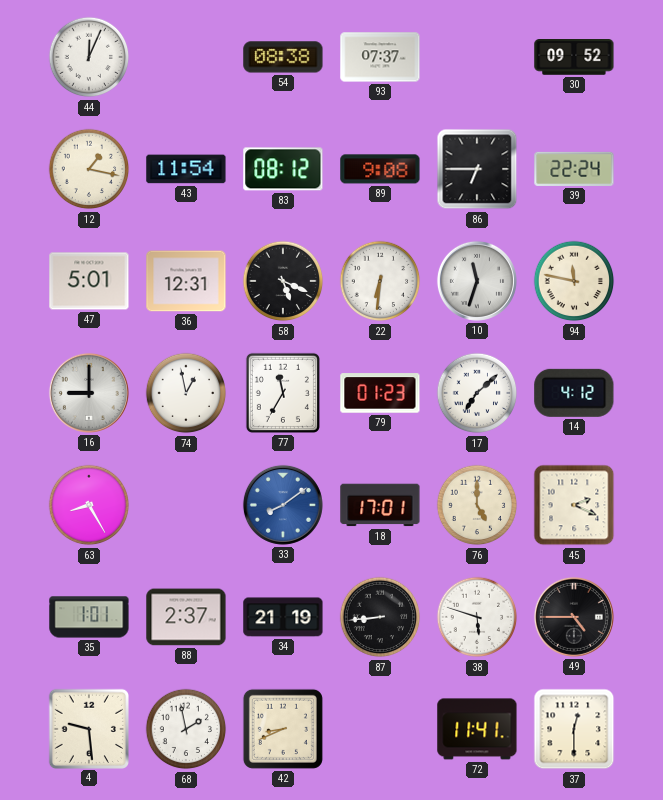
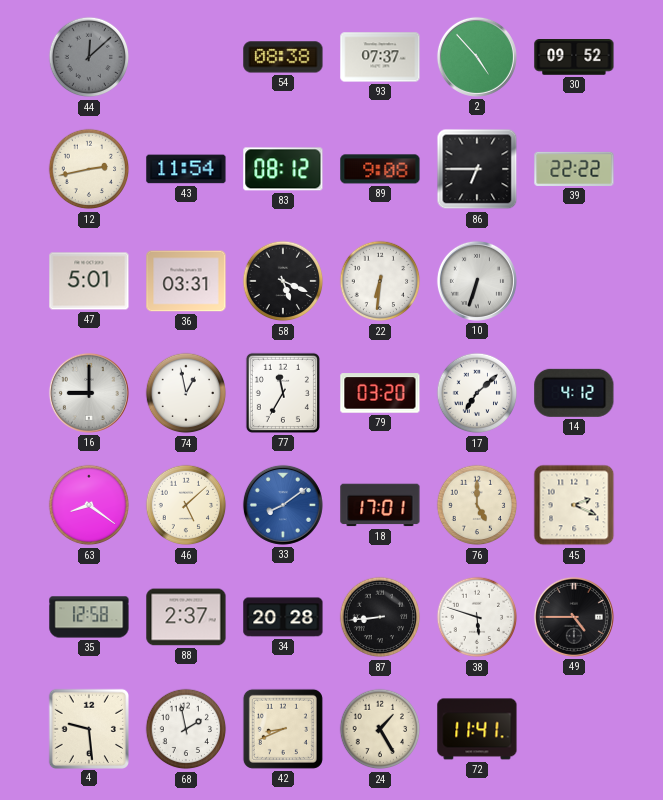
44: 12:04 -> 12:08
44 dial: white -> grey
2: none -> 4:53
12: 1:17 -> 2:43
39: 22:24 -> 22:22
36: 12:31 -> 03:31
10: 11:33 -> 6:33
94: 11:47 -> none
79: 01:23 -> 03:20
63: 8:25 -> 8:21
46: none -> 5:08
35: 1:01 -> 12:58
34: 21:19 -> 20:28
24: none -> 1:25
37: 12:30 -> none
